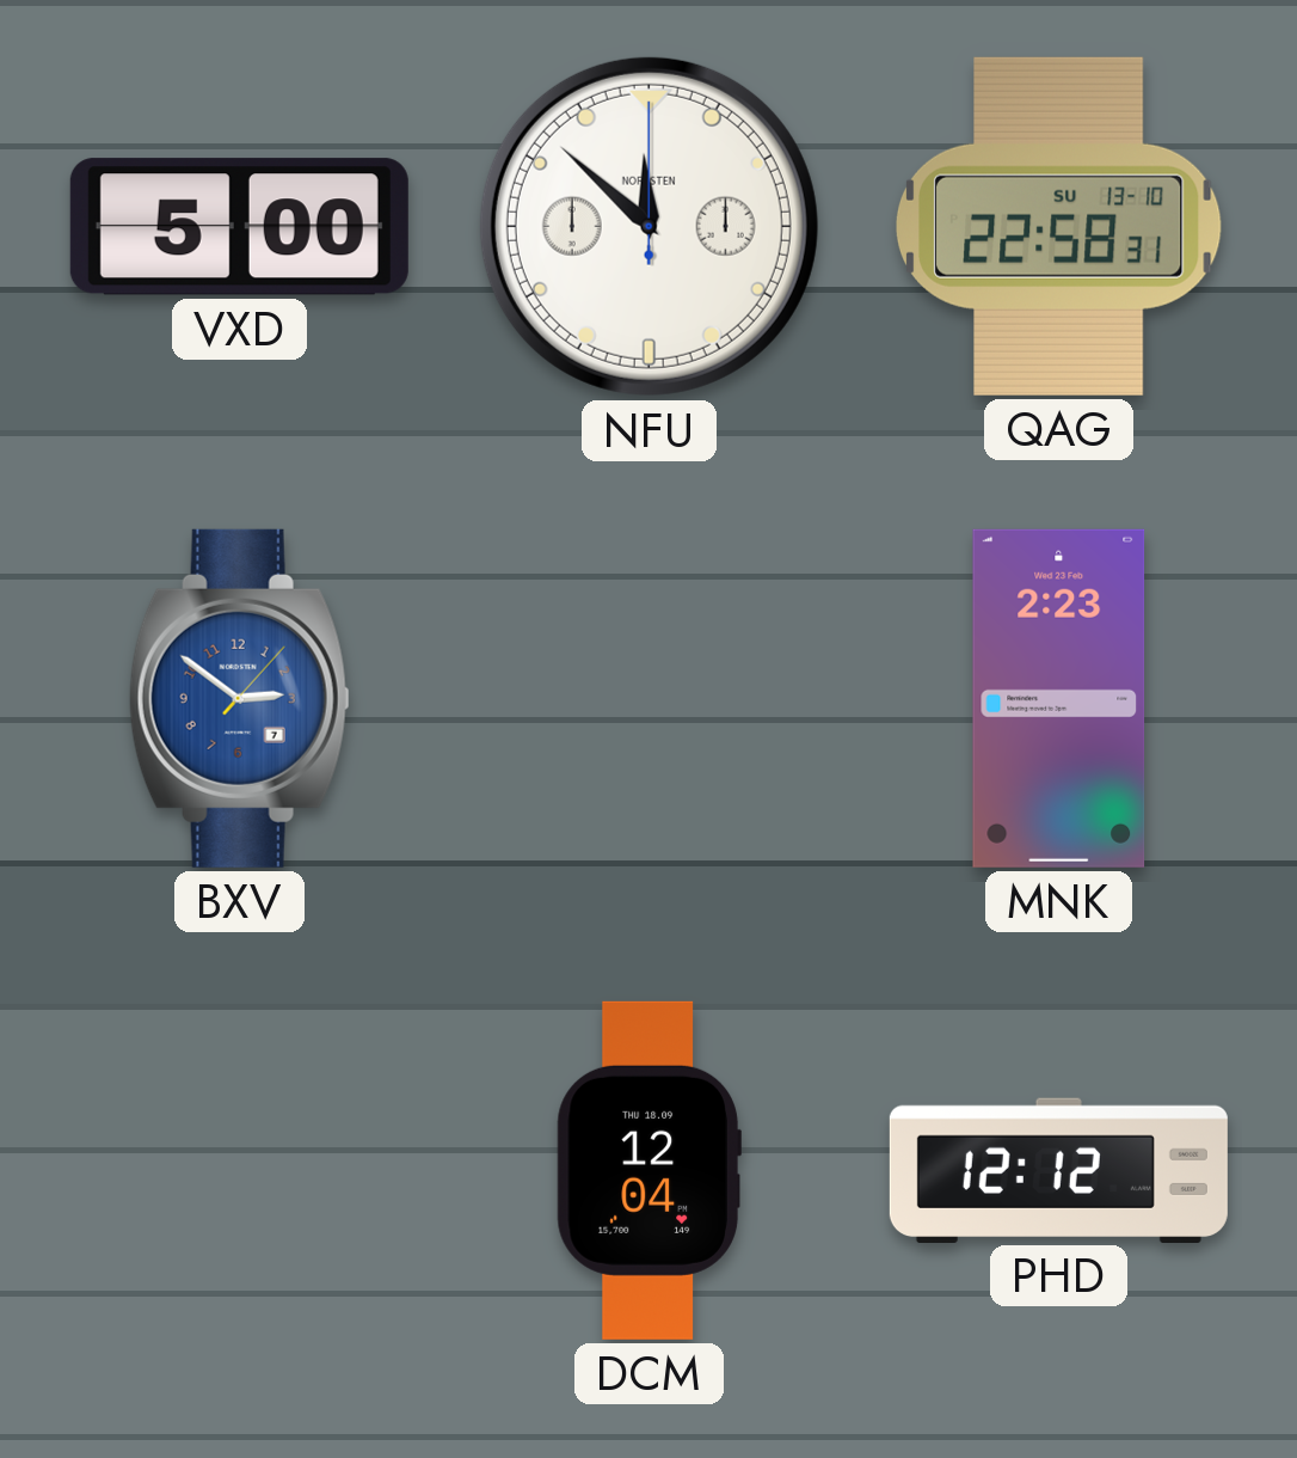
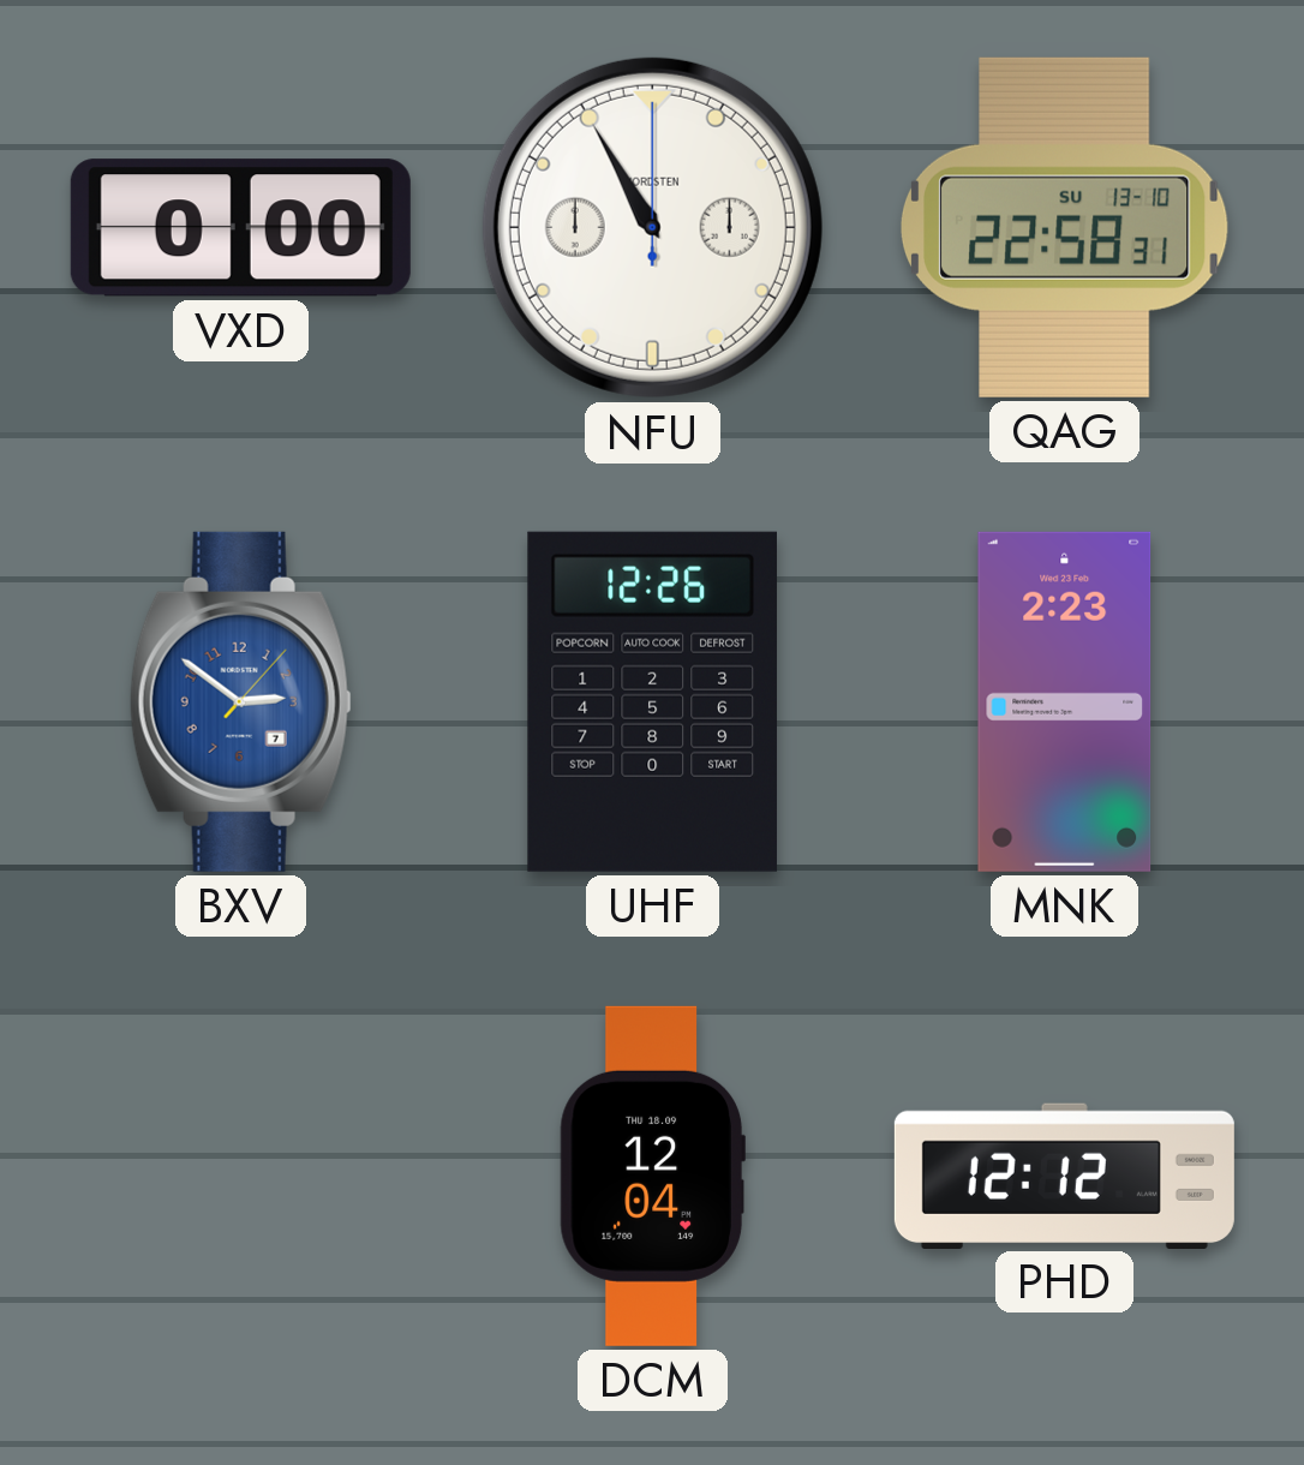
VXD: 5:00 -> 0:00
NFU: 11:52 -> 10:55
UHF: none -> 12:26
